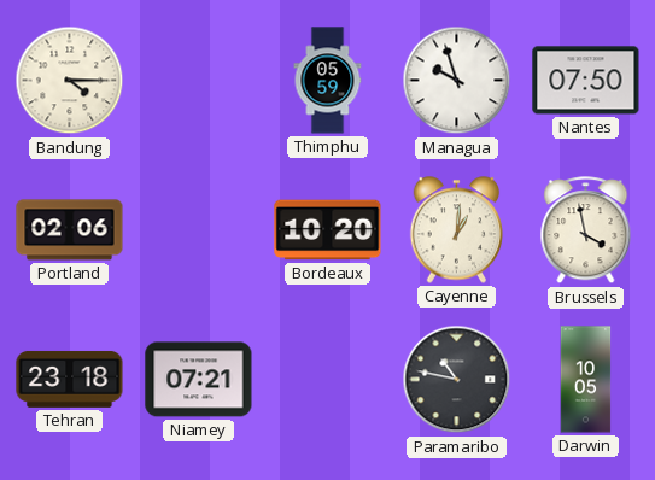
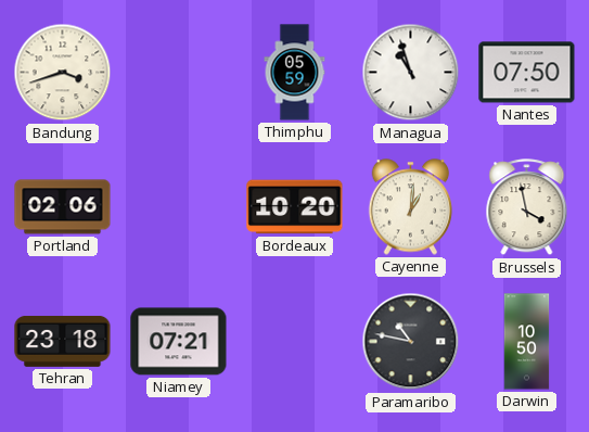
Bandung: 4:15 -> 3:42
Managua: 9:57 -> 10:57
Darwin: 10:05 -> 10:50
